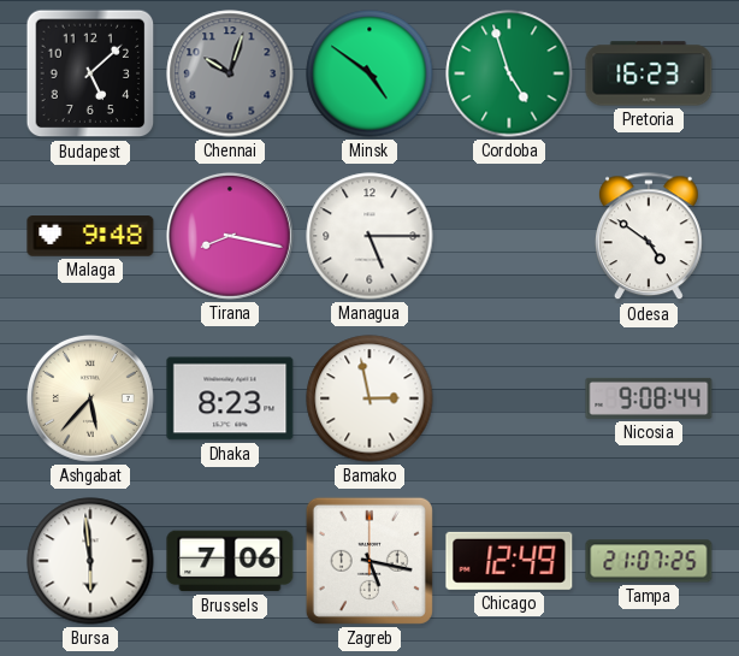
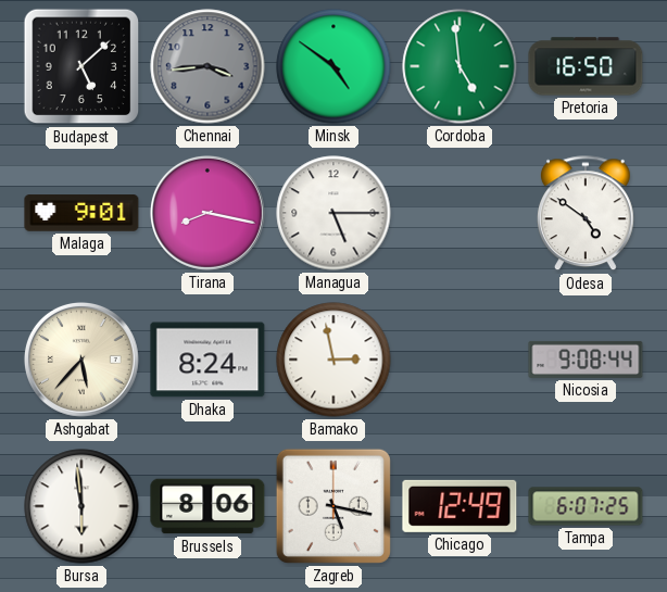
Chennai: 10:03 -> 3:44
Cordoba: 4:57 -> 4:59
Pretoria: 16:23 -> 16:50
Malaga: 9:48 -> 9:01
Dhaka: 8:23 -> 8:24
Brussels: 7:06 -> 8:06
Tampa: 21:07 -> 6:07
